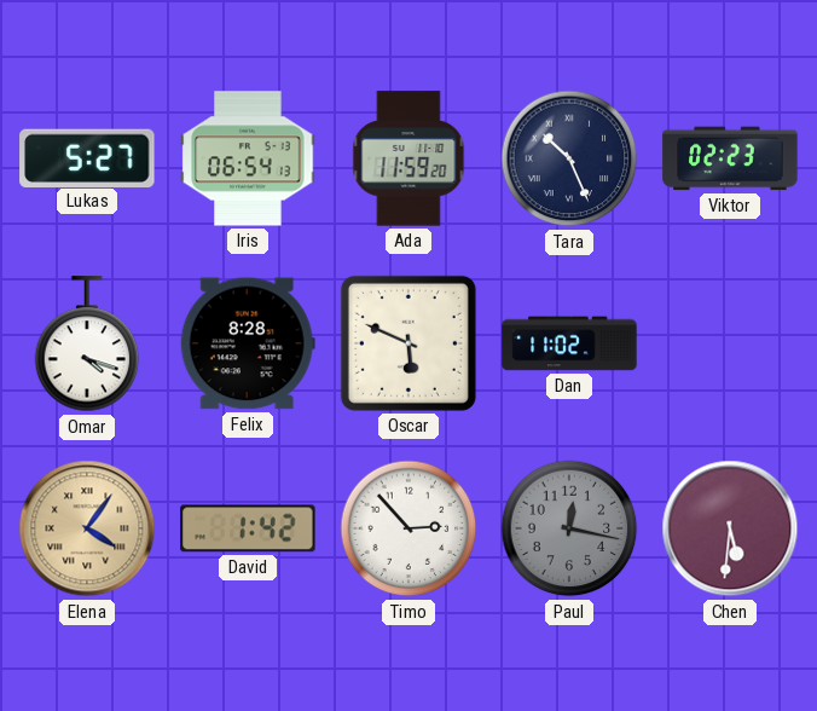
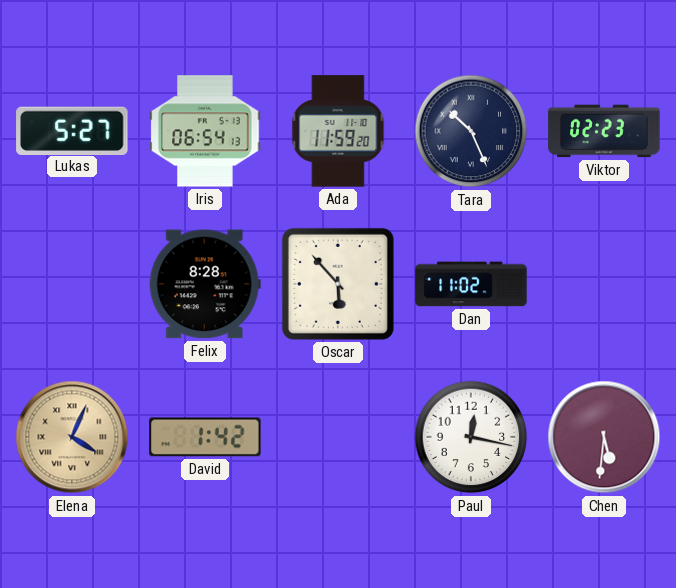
Omar: 4:18 -> none
Oscar: 5:49 -> 5:53
Elena: 4:06 -> 4:04
Timo: 2:53 -> none
Paul dial: grey -> white
